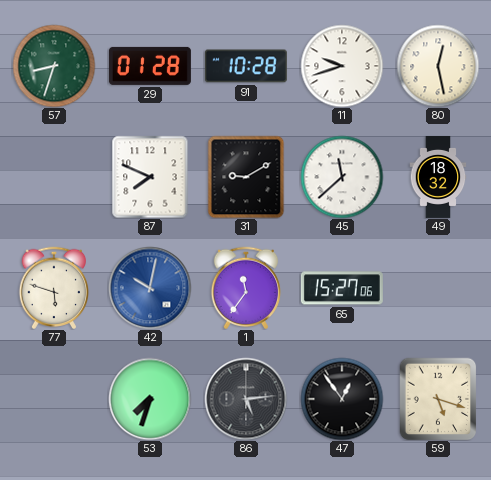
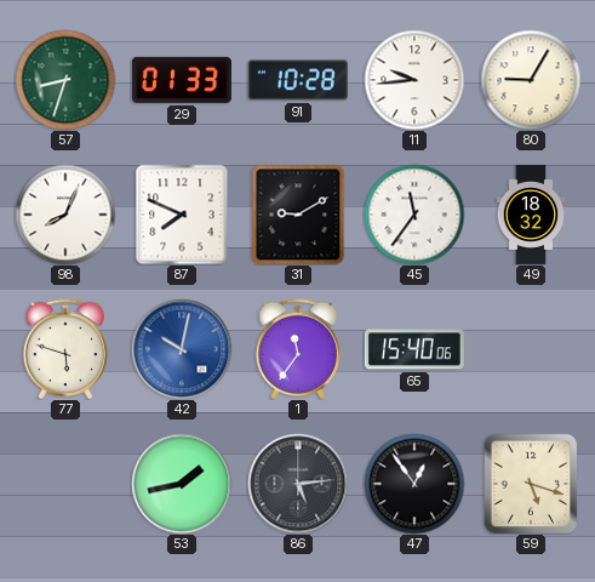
29: 01:28 -> 01:33
11: 9:42 -> 9:44
80: 12:28 -> 9:05
98: none -> 8:04
45: 11:38 -> 11:36
65: 15:27 -> 15:40
53: 7:33 -> 1:43
